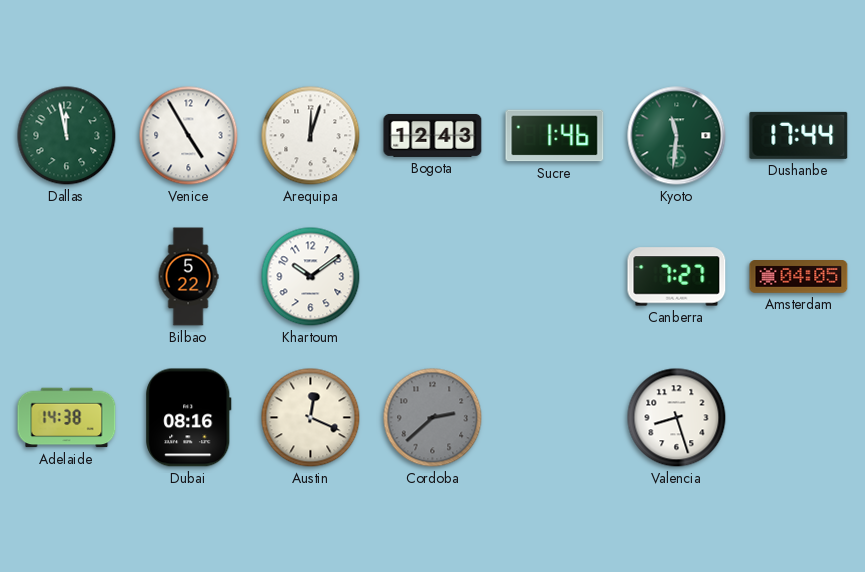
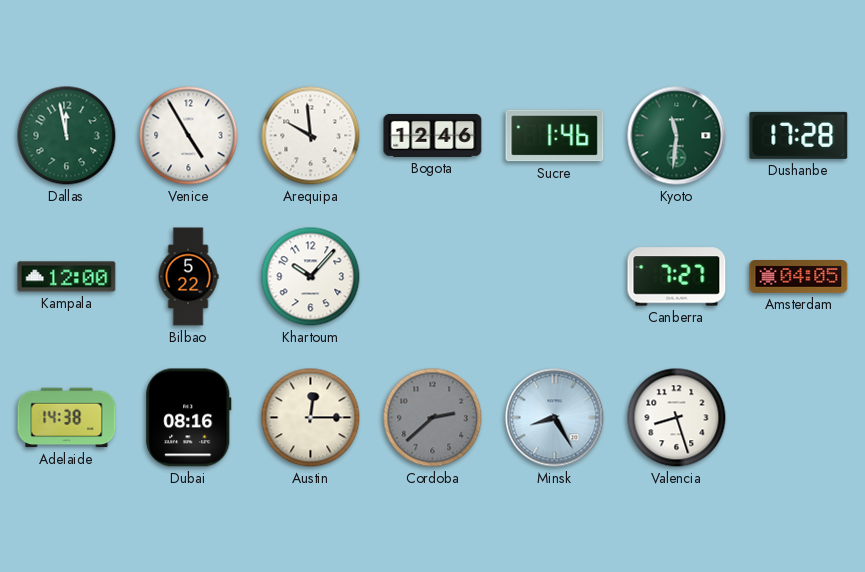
Arequipa: 12:03 -> 9:59
Bogota: 12:43 -> 12:46
Dushanbe: 17:44 -> 17:28
Kampala: none -> 12:00
Khartoum: 10:09 -> 10:07
Austin: 12:19 -> 12:15
Minsk: none -> 8:25
